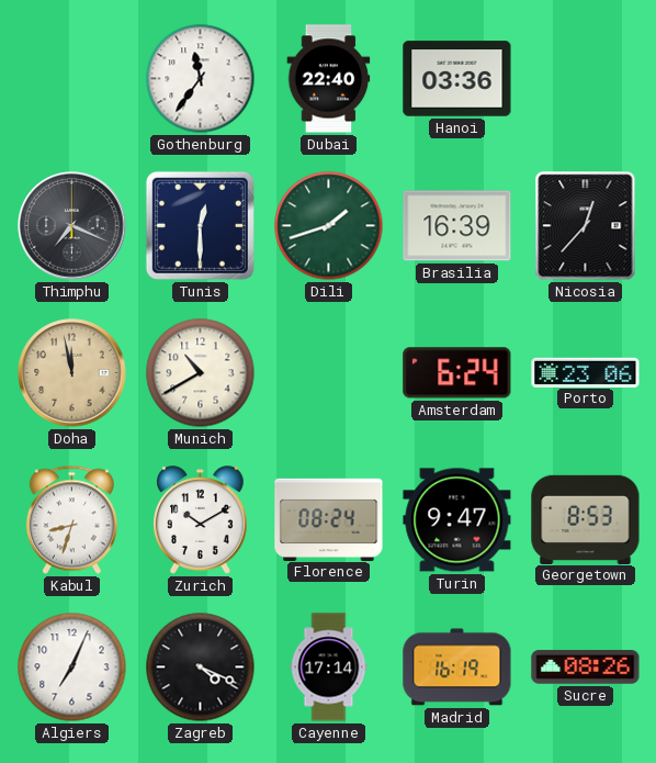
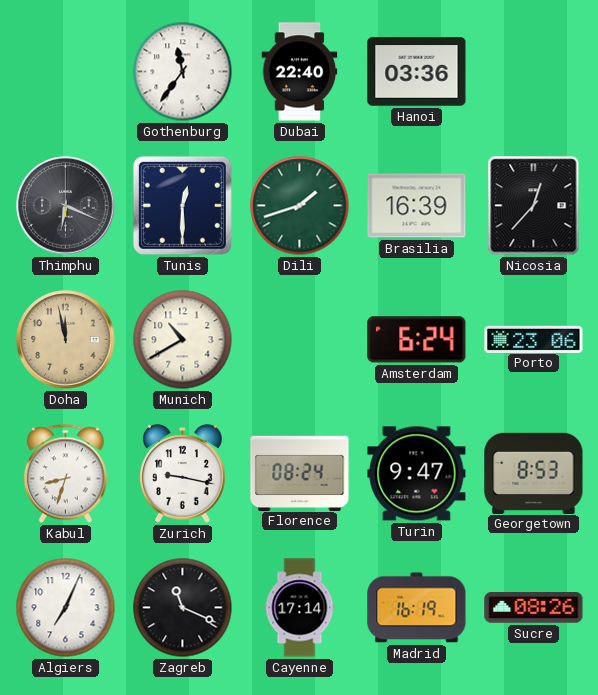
Thimphu: 7:19 -> 6:19
Zurich: 10:10 -> 9:17
Zagreb: 4:19 -> 11:19
